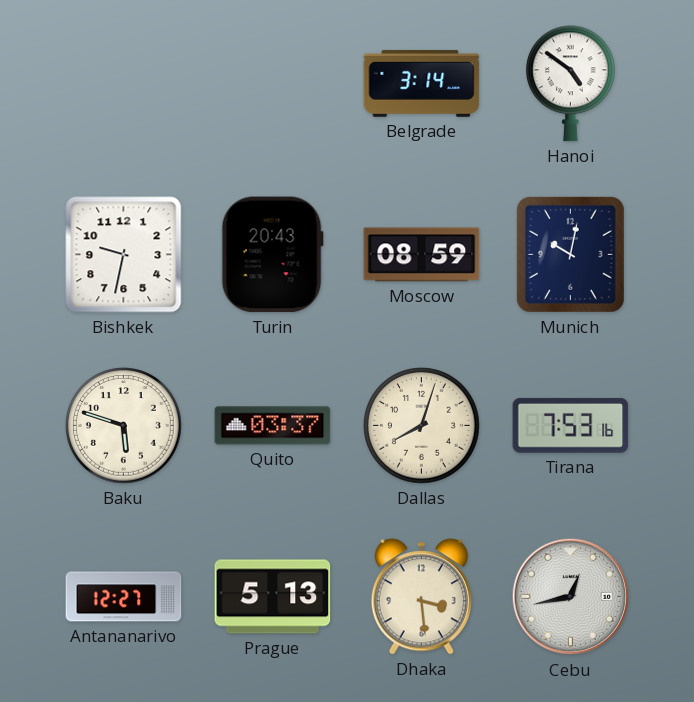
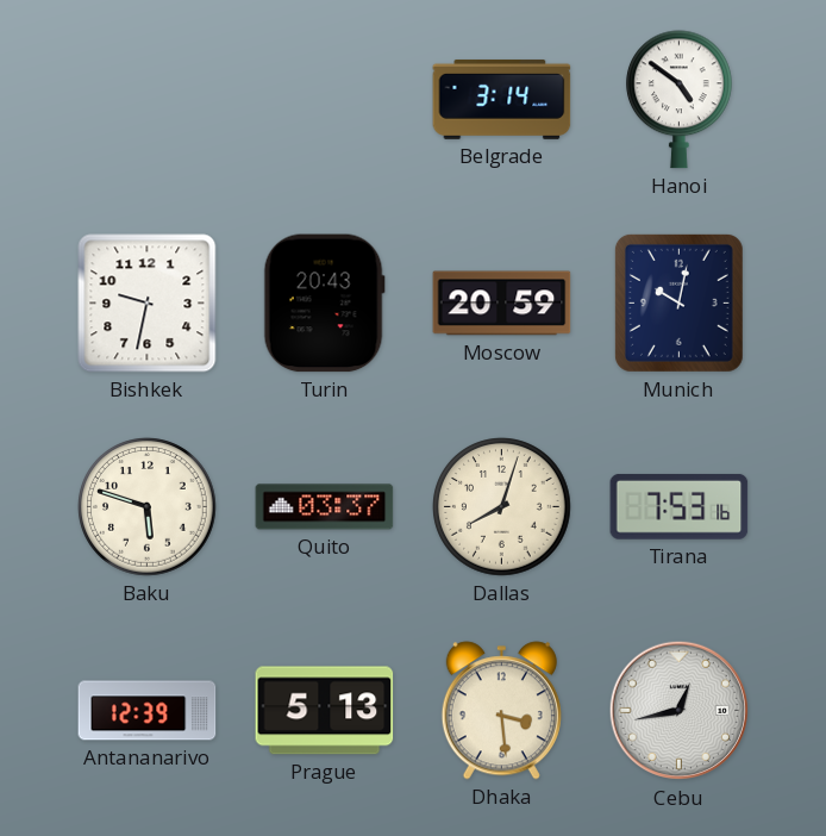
Moscow: 08:59 -> 20:59
Antananarivo: 12:27 -> 12:39
